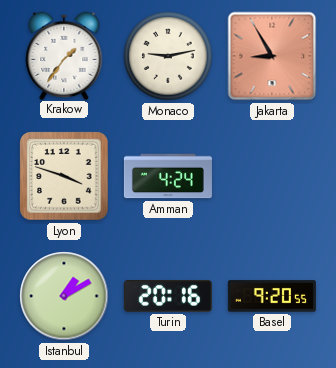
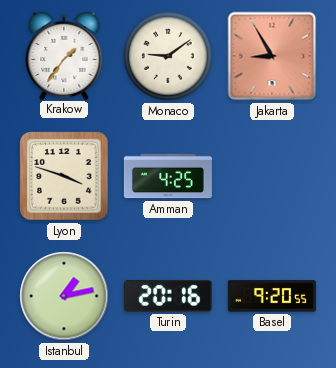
Monaco: 9:13 -> 9:09
Amman: 4:24 -> 4:25
Istanbul: 1:10 -> 1:13
